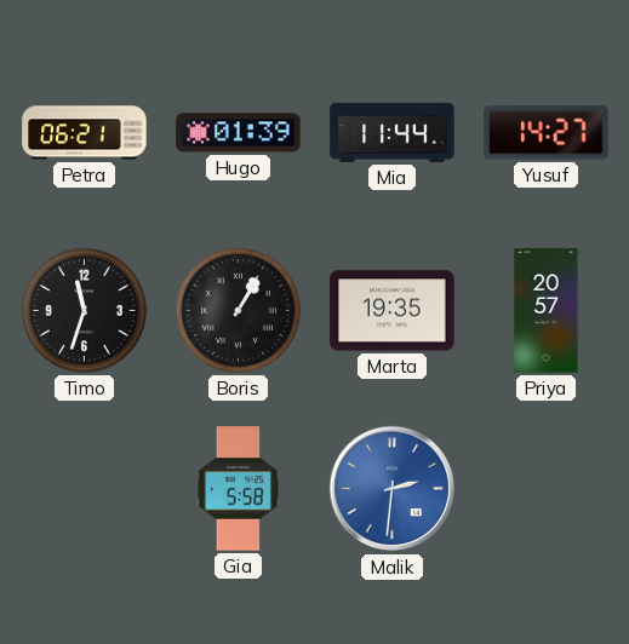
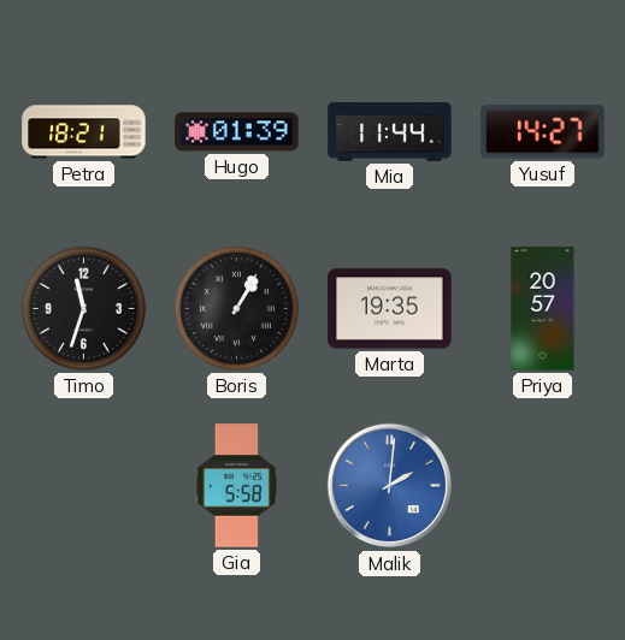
Petra: 06:21 -> 18:21
Malik: 2:31 -> 2:01
